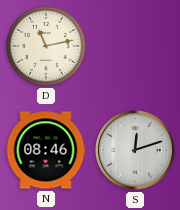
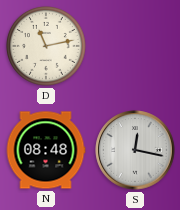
N: 08:46 -> 08:48
S: 12:12 -> 12:17
